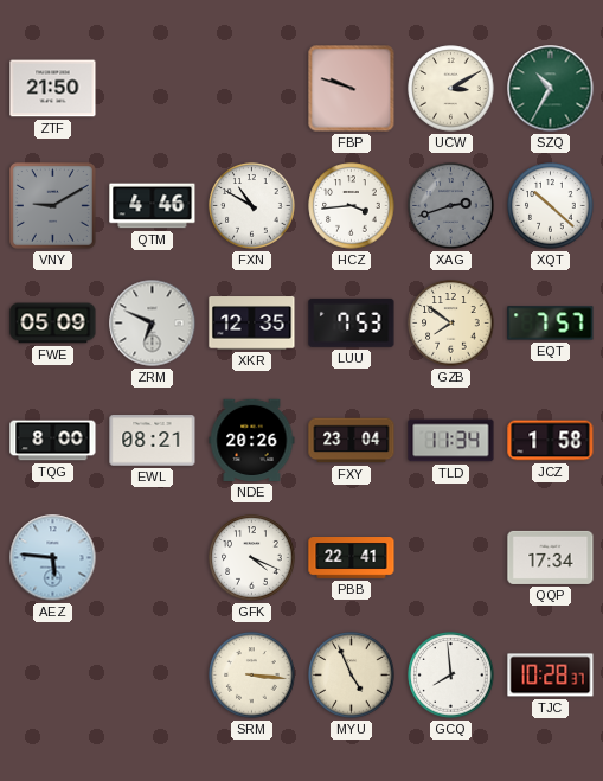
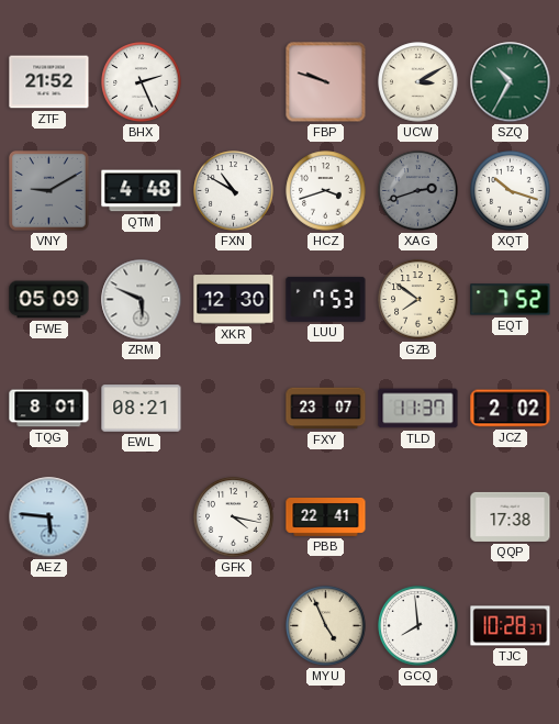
ZTF: 21:50 -> 21:52
BHX: none -> 2:26
QTM: 4:46 -> 4:48
HCZ: 3:44 -> 3:42
XQT: 10:22 -> 10:18
ZRM: 6:49 -> 5:49
XKR: 12:35 -> 12:30
EQT: 7:57 -> 7:52
TQG: 8:00 -> 8:01
NDE: 20:26 -> none
FXY: 23:04 -> 23:07
TLD: 11:34 -> 11:37
JCZ: 1:58 -> 2:02
GFK: 4:19 -> 4:17
QQP: 17:34 -> 17:38
SRM: 3:16 -> none
